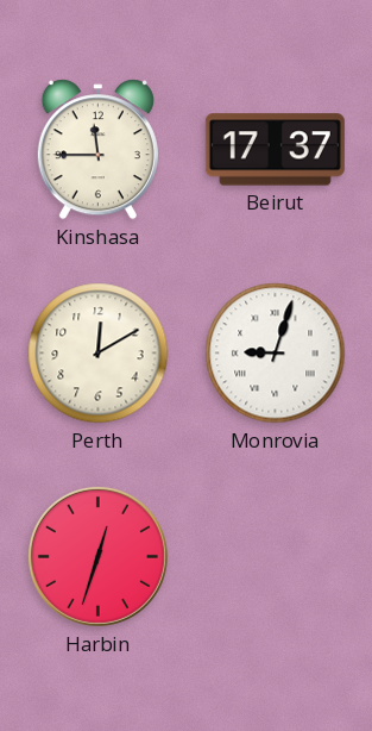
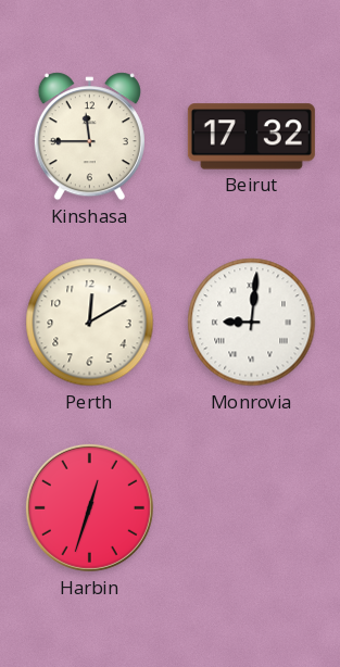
Beirut: 17:37 -> 17:32
Monrovia: 9:03 -> 9:01
